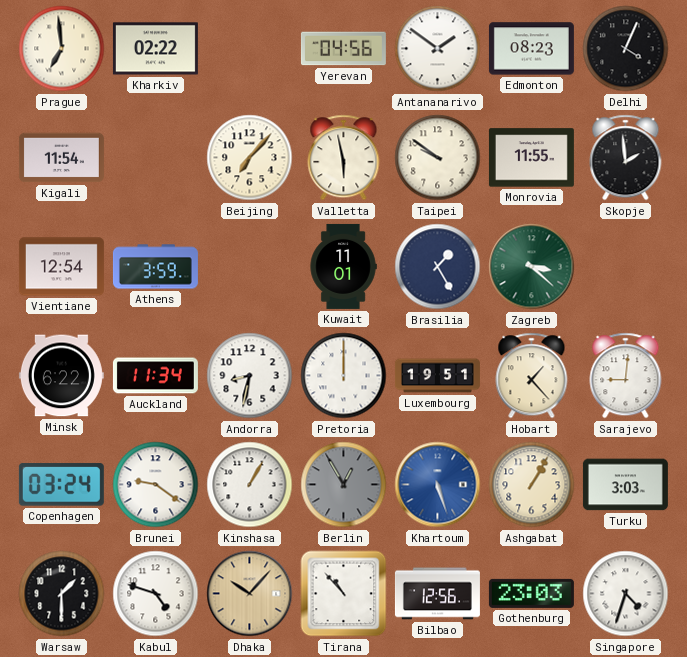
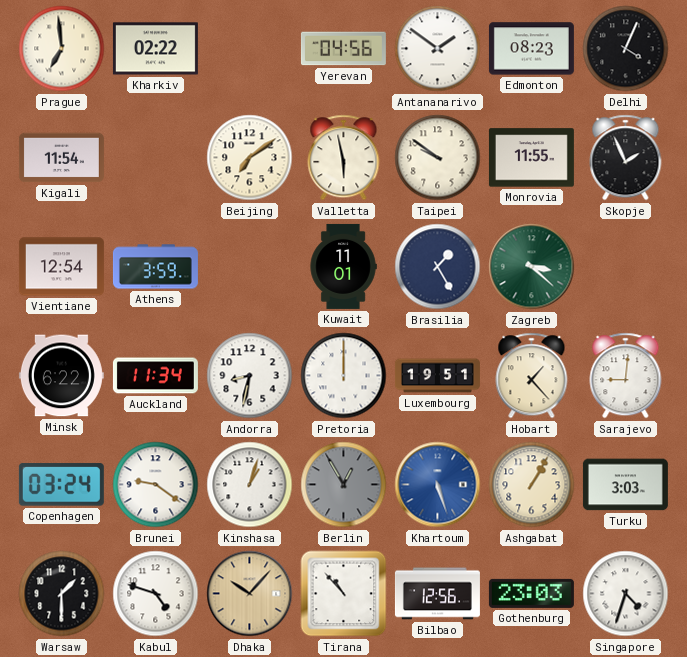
Beijing: 7:07 -> 7:09
Skopje: 1:59 -> 1:56
Kinshasa: 1:05 -> 1:03
